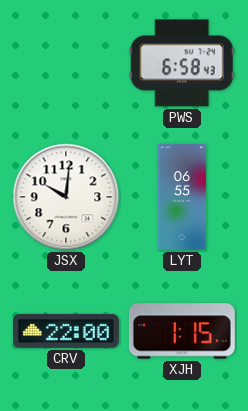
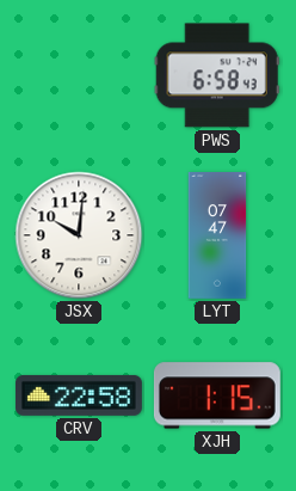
LYT: 06:55 -> 07:47
CRV: 22:00 -> 22:58
